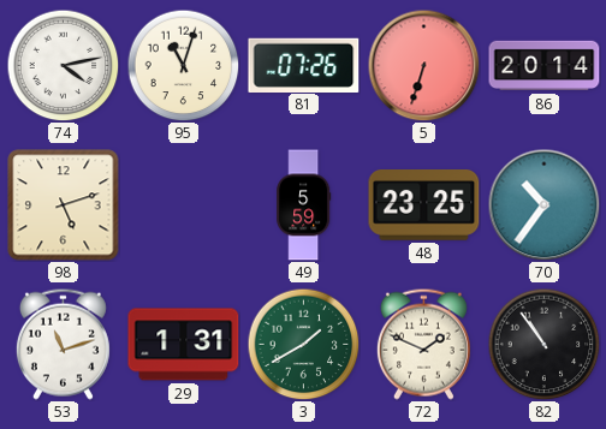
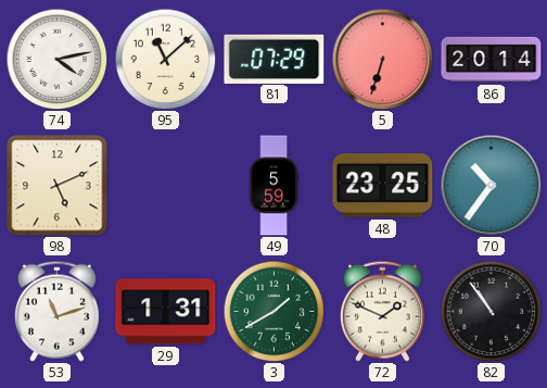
95: 11:03 -> 11:08
81: 07:26 -> 07:29
98: 5:12 -> 5:11
